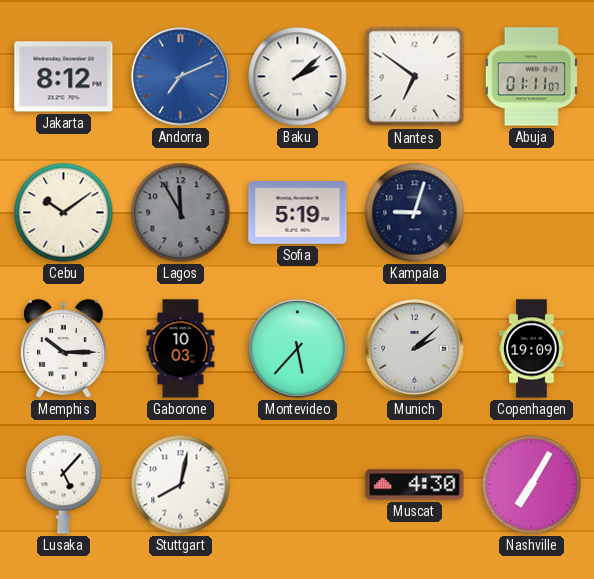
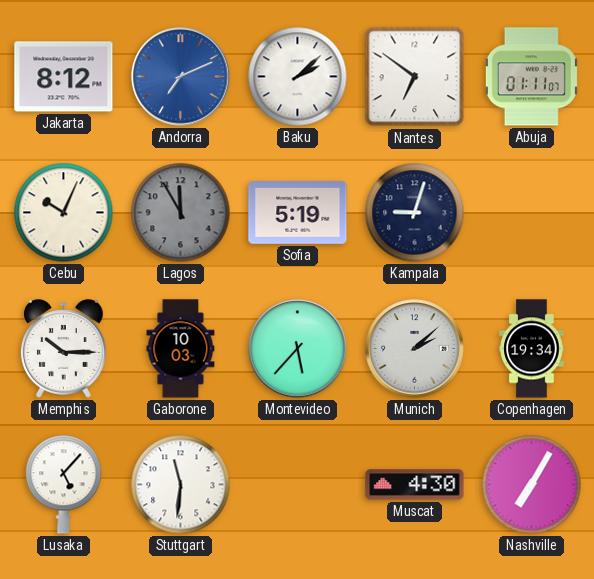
Cebu: 10:09 -> 10:04
Copenhagen: 19:09 -> 19:34
Stuttgart: 8:02 -> 11:31
